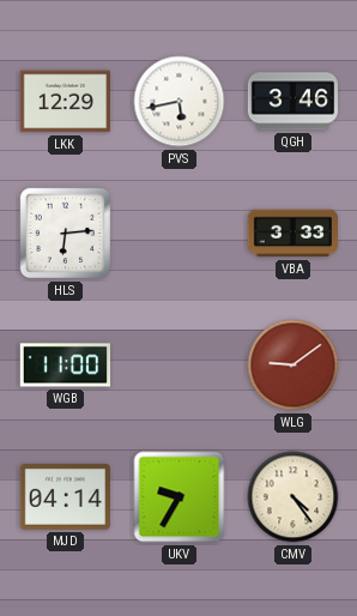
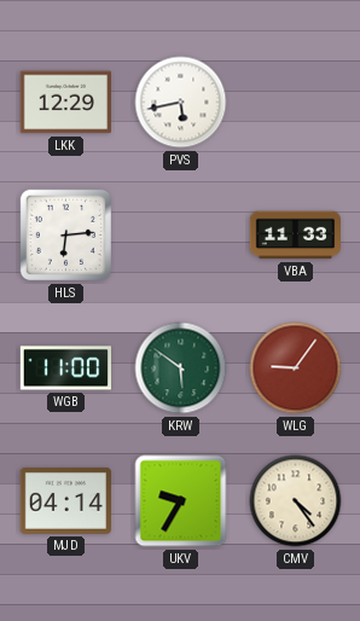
QGH: 3:46 -> none
VBA: 3:33 -> 11:33
KRW: none -> 5:51
WLG: 9:09 -> 9:06
